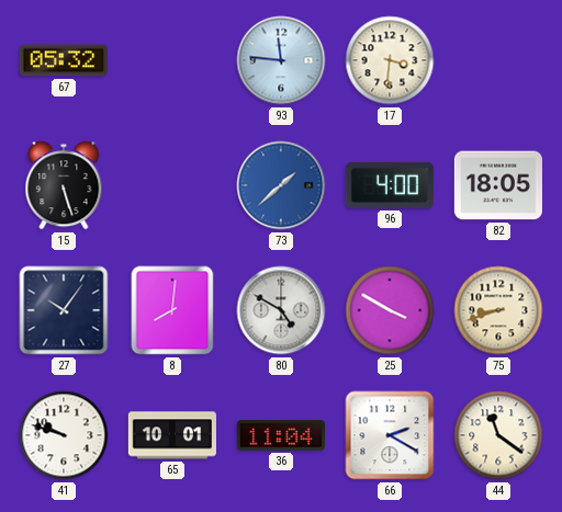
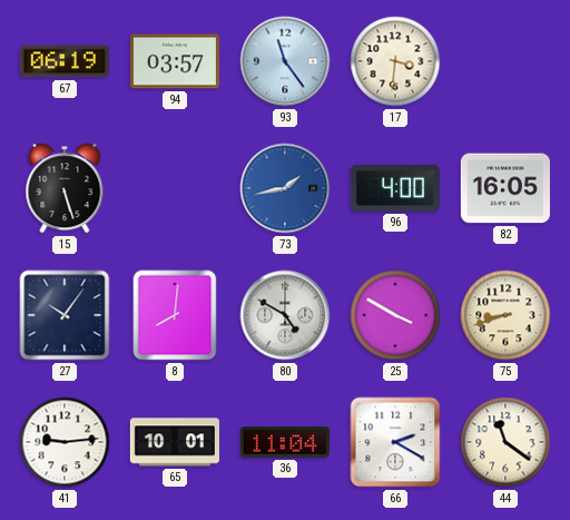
67: 05:32 -> 06:19
94: none -> 03:57
93: 11:46 -> 11:24
73: 1:38 -> 1:43
82: 18:05 -> 16:05
41: 9:48 -> 9:14
